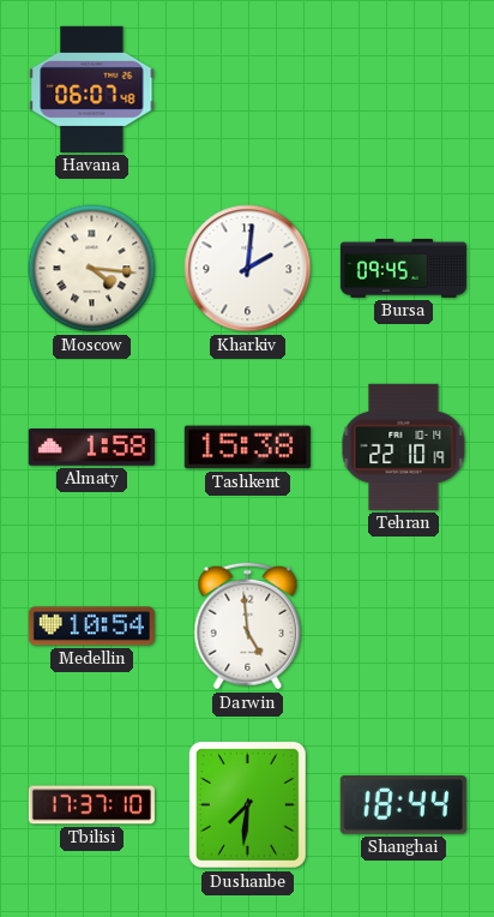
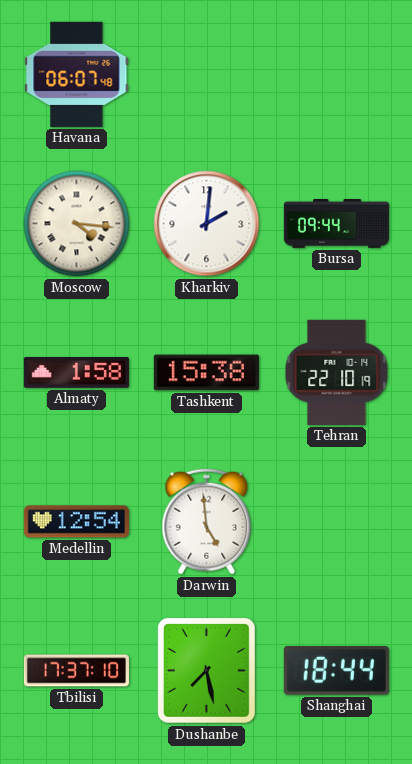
Bursa: 09:45 -> 09:44
Medellin: 10:54 -> 12:54
Dushanbe: 7:31 -> 7:28
